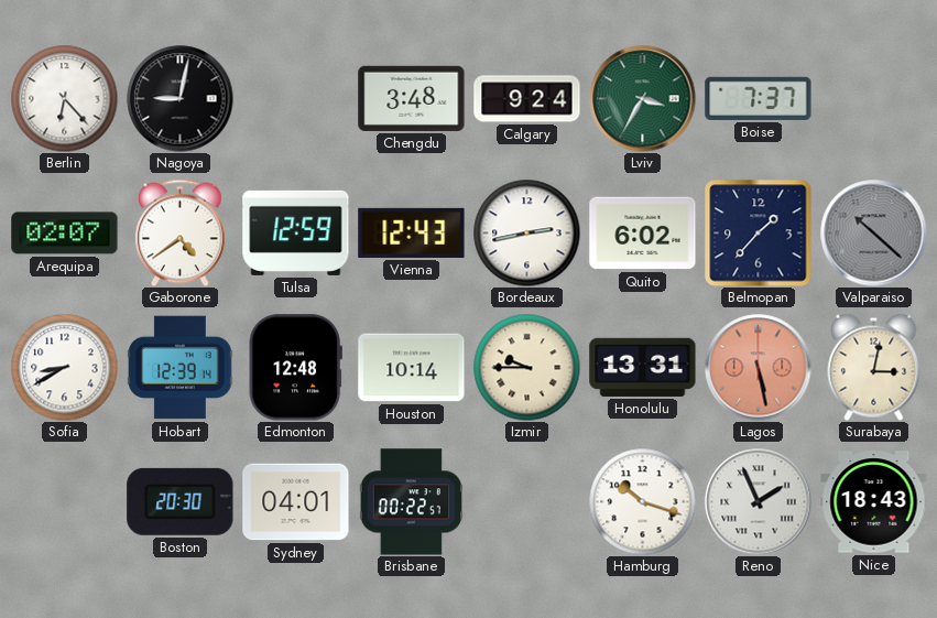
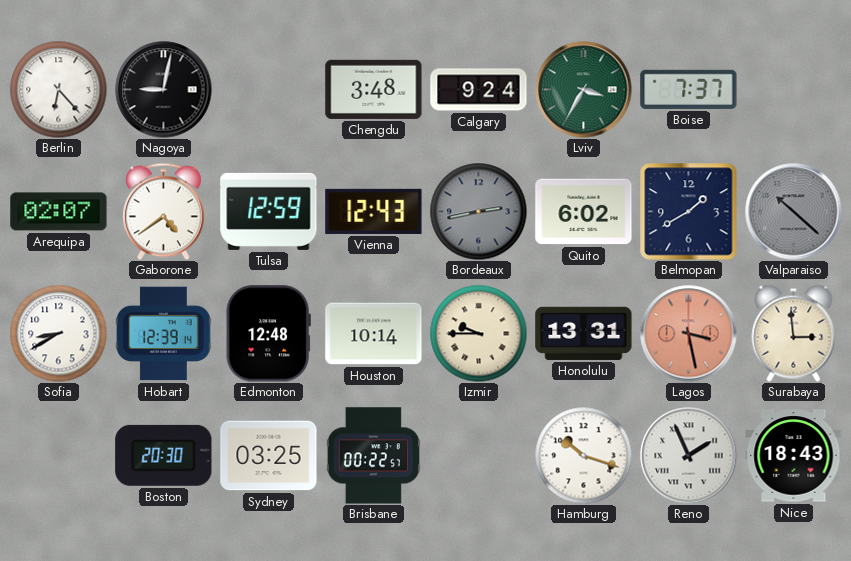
Bordeaux dial: white -> grey
Belmopan: 1:37 -> 1:40
Lagos: 5:28 -> 3:28
Surabaya: 3:02 -> 2:59
Sydney: 04:01 -> 03:25
